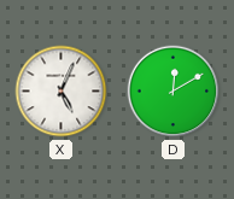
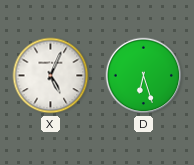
D: 12:10 -> 6:27
